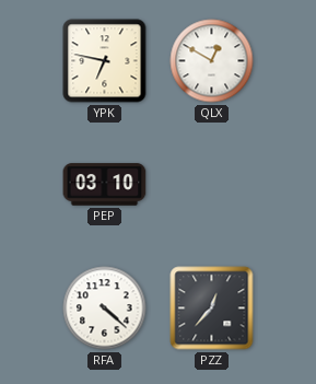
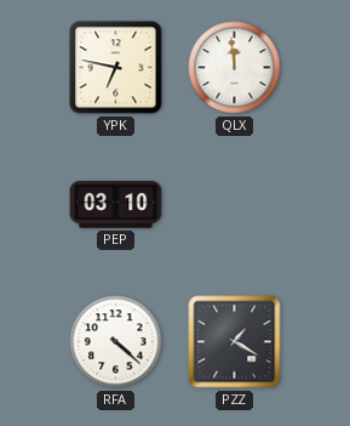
QLX: 12:50 -> 11:59
PZZ: 12:37 -> 1:20
